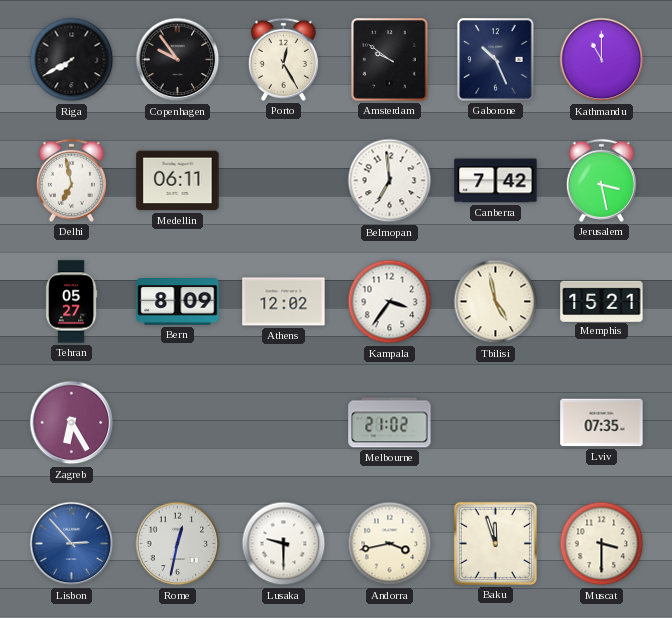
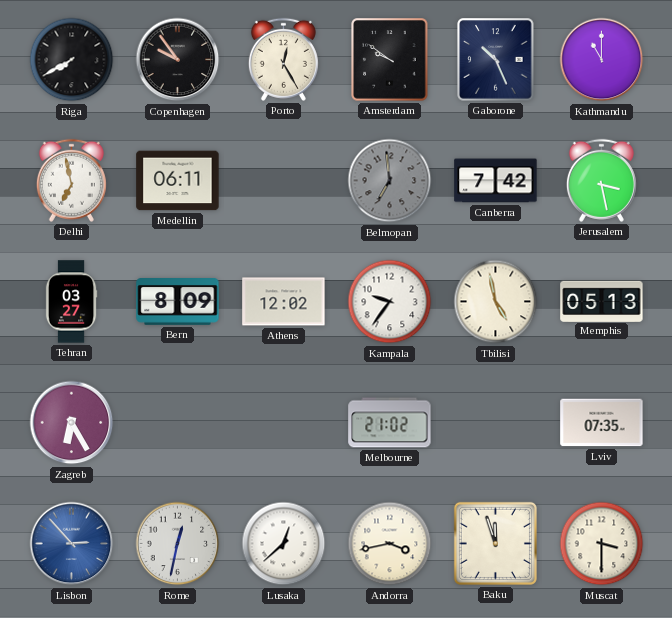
Belmopan dial: white -> grey
Tehran: 05:27 -> 03:27
Kampala: 3:36 -> 9:36
Memphis: 15:21 -> 05:13
Lusaka: 9:30 -> 12:38
